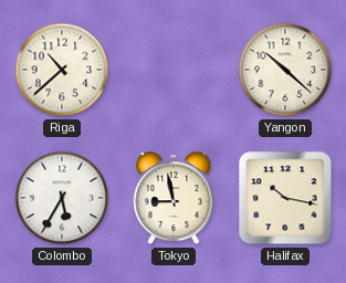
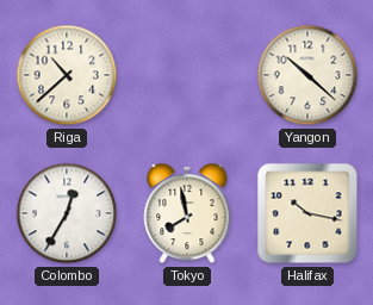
Colombo: 5:35 -> 12:35
Tokyo: 8:58 -> 7:58
